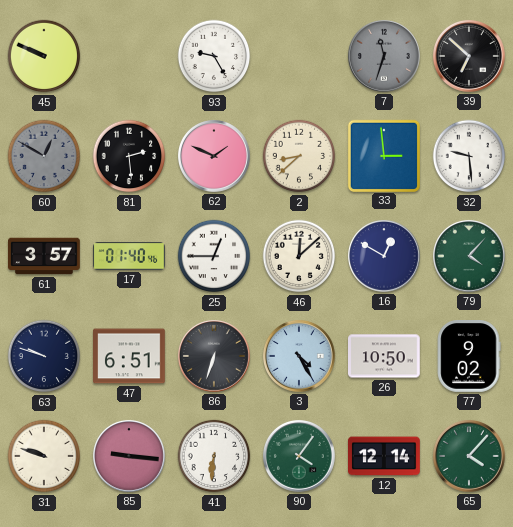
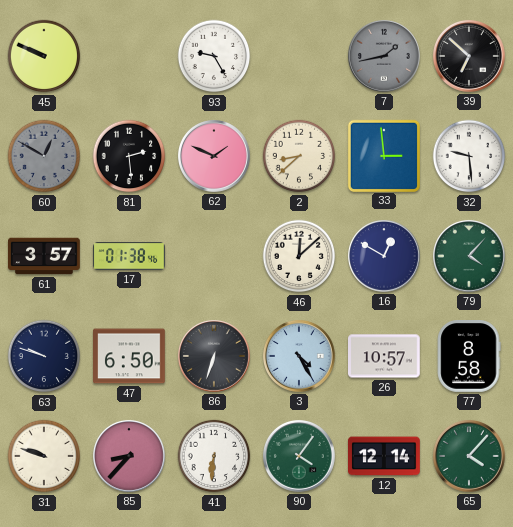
7: 11:33 -> 1:43
17: 01:40 -> 01:38
25: 12:45 -> none
47: 6:51 -> 6:50
26: 10:50 -> 10:57
77: 9:02 -> 8:58
85: 9:16 -> 8:37
